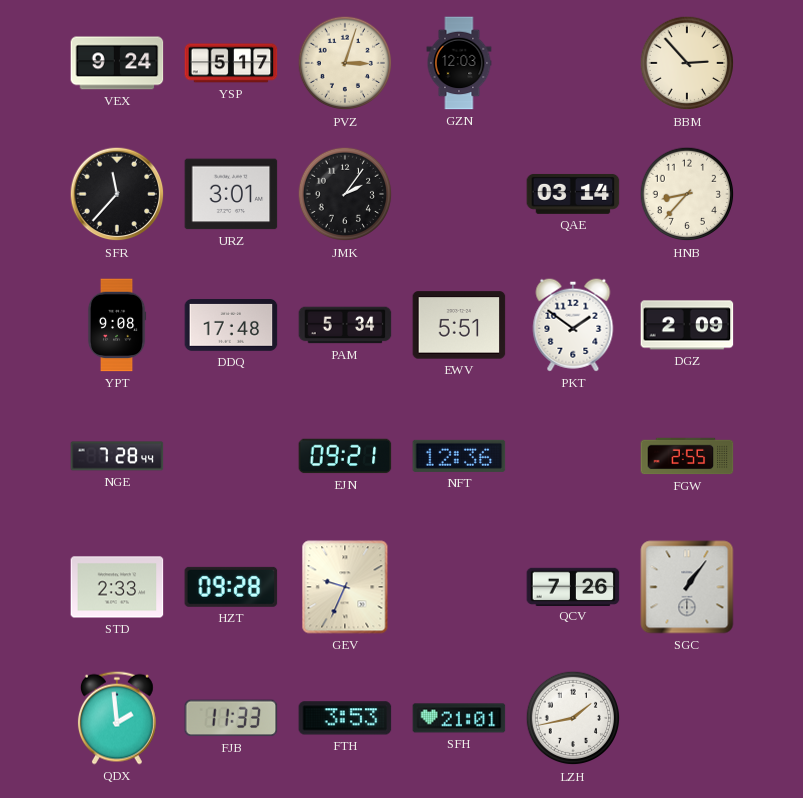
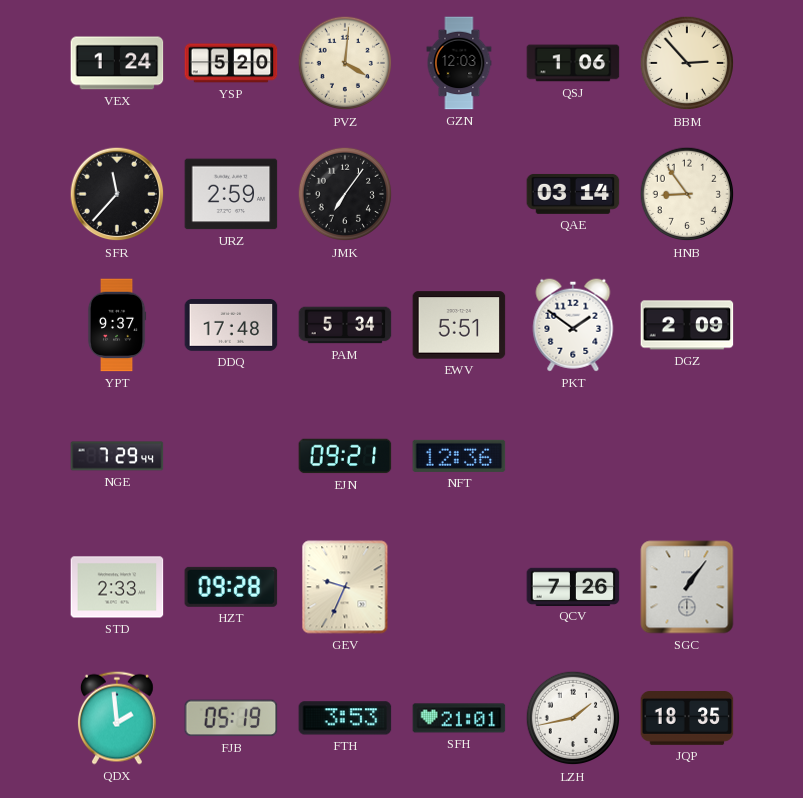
VEX: 9:24 -> 1:24
YSP: 5:17 -> 5:20
PVZ: 3:03 -> 4:01
QSJ: none -> 1:06
URZ: 3:01 -> 2:59
JMK: 2:06 -> 7:06
HNB: 8:37 -> 8:54
YPT: 9:08 -> 9:37
NGE: 7:28 -> 7:29
FGW: 2:55 -> none
FJB: 11:33 -> 05:19
JQP: none -> 18:35
